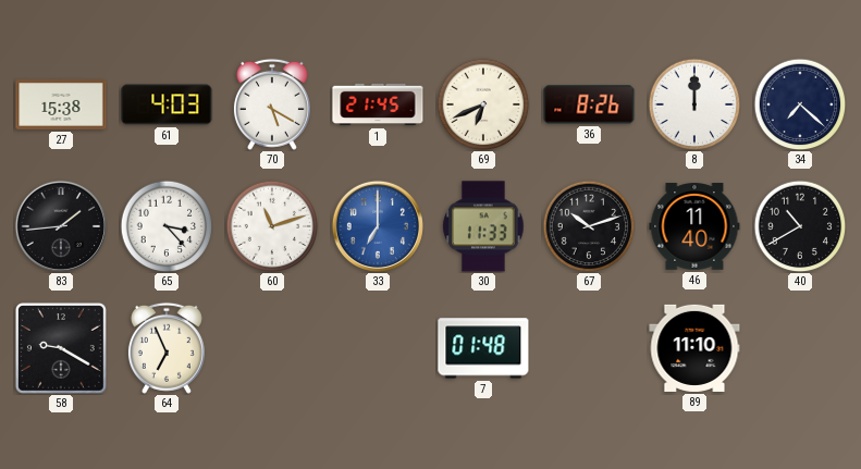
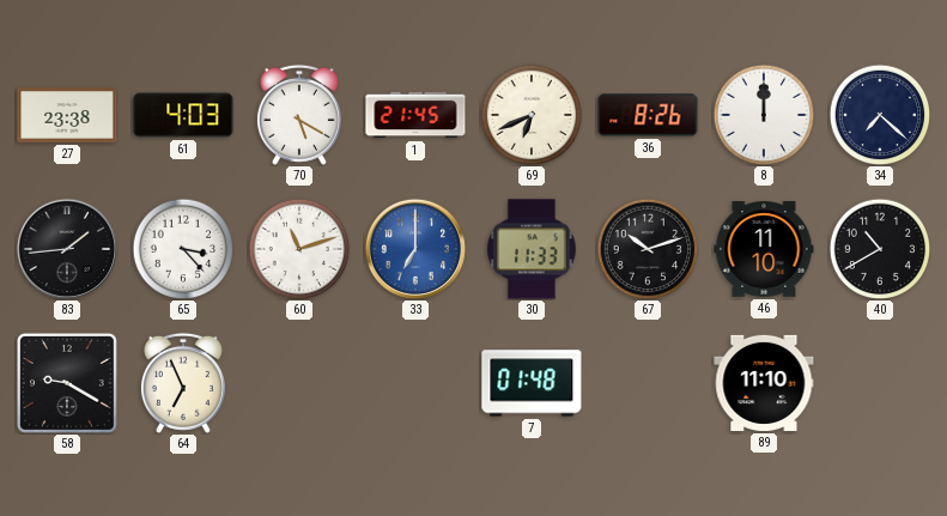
27: 15:38 -> 23:38
46: 11:40 -> 11:10
